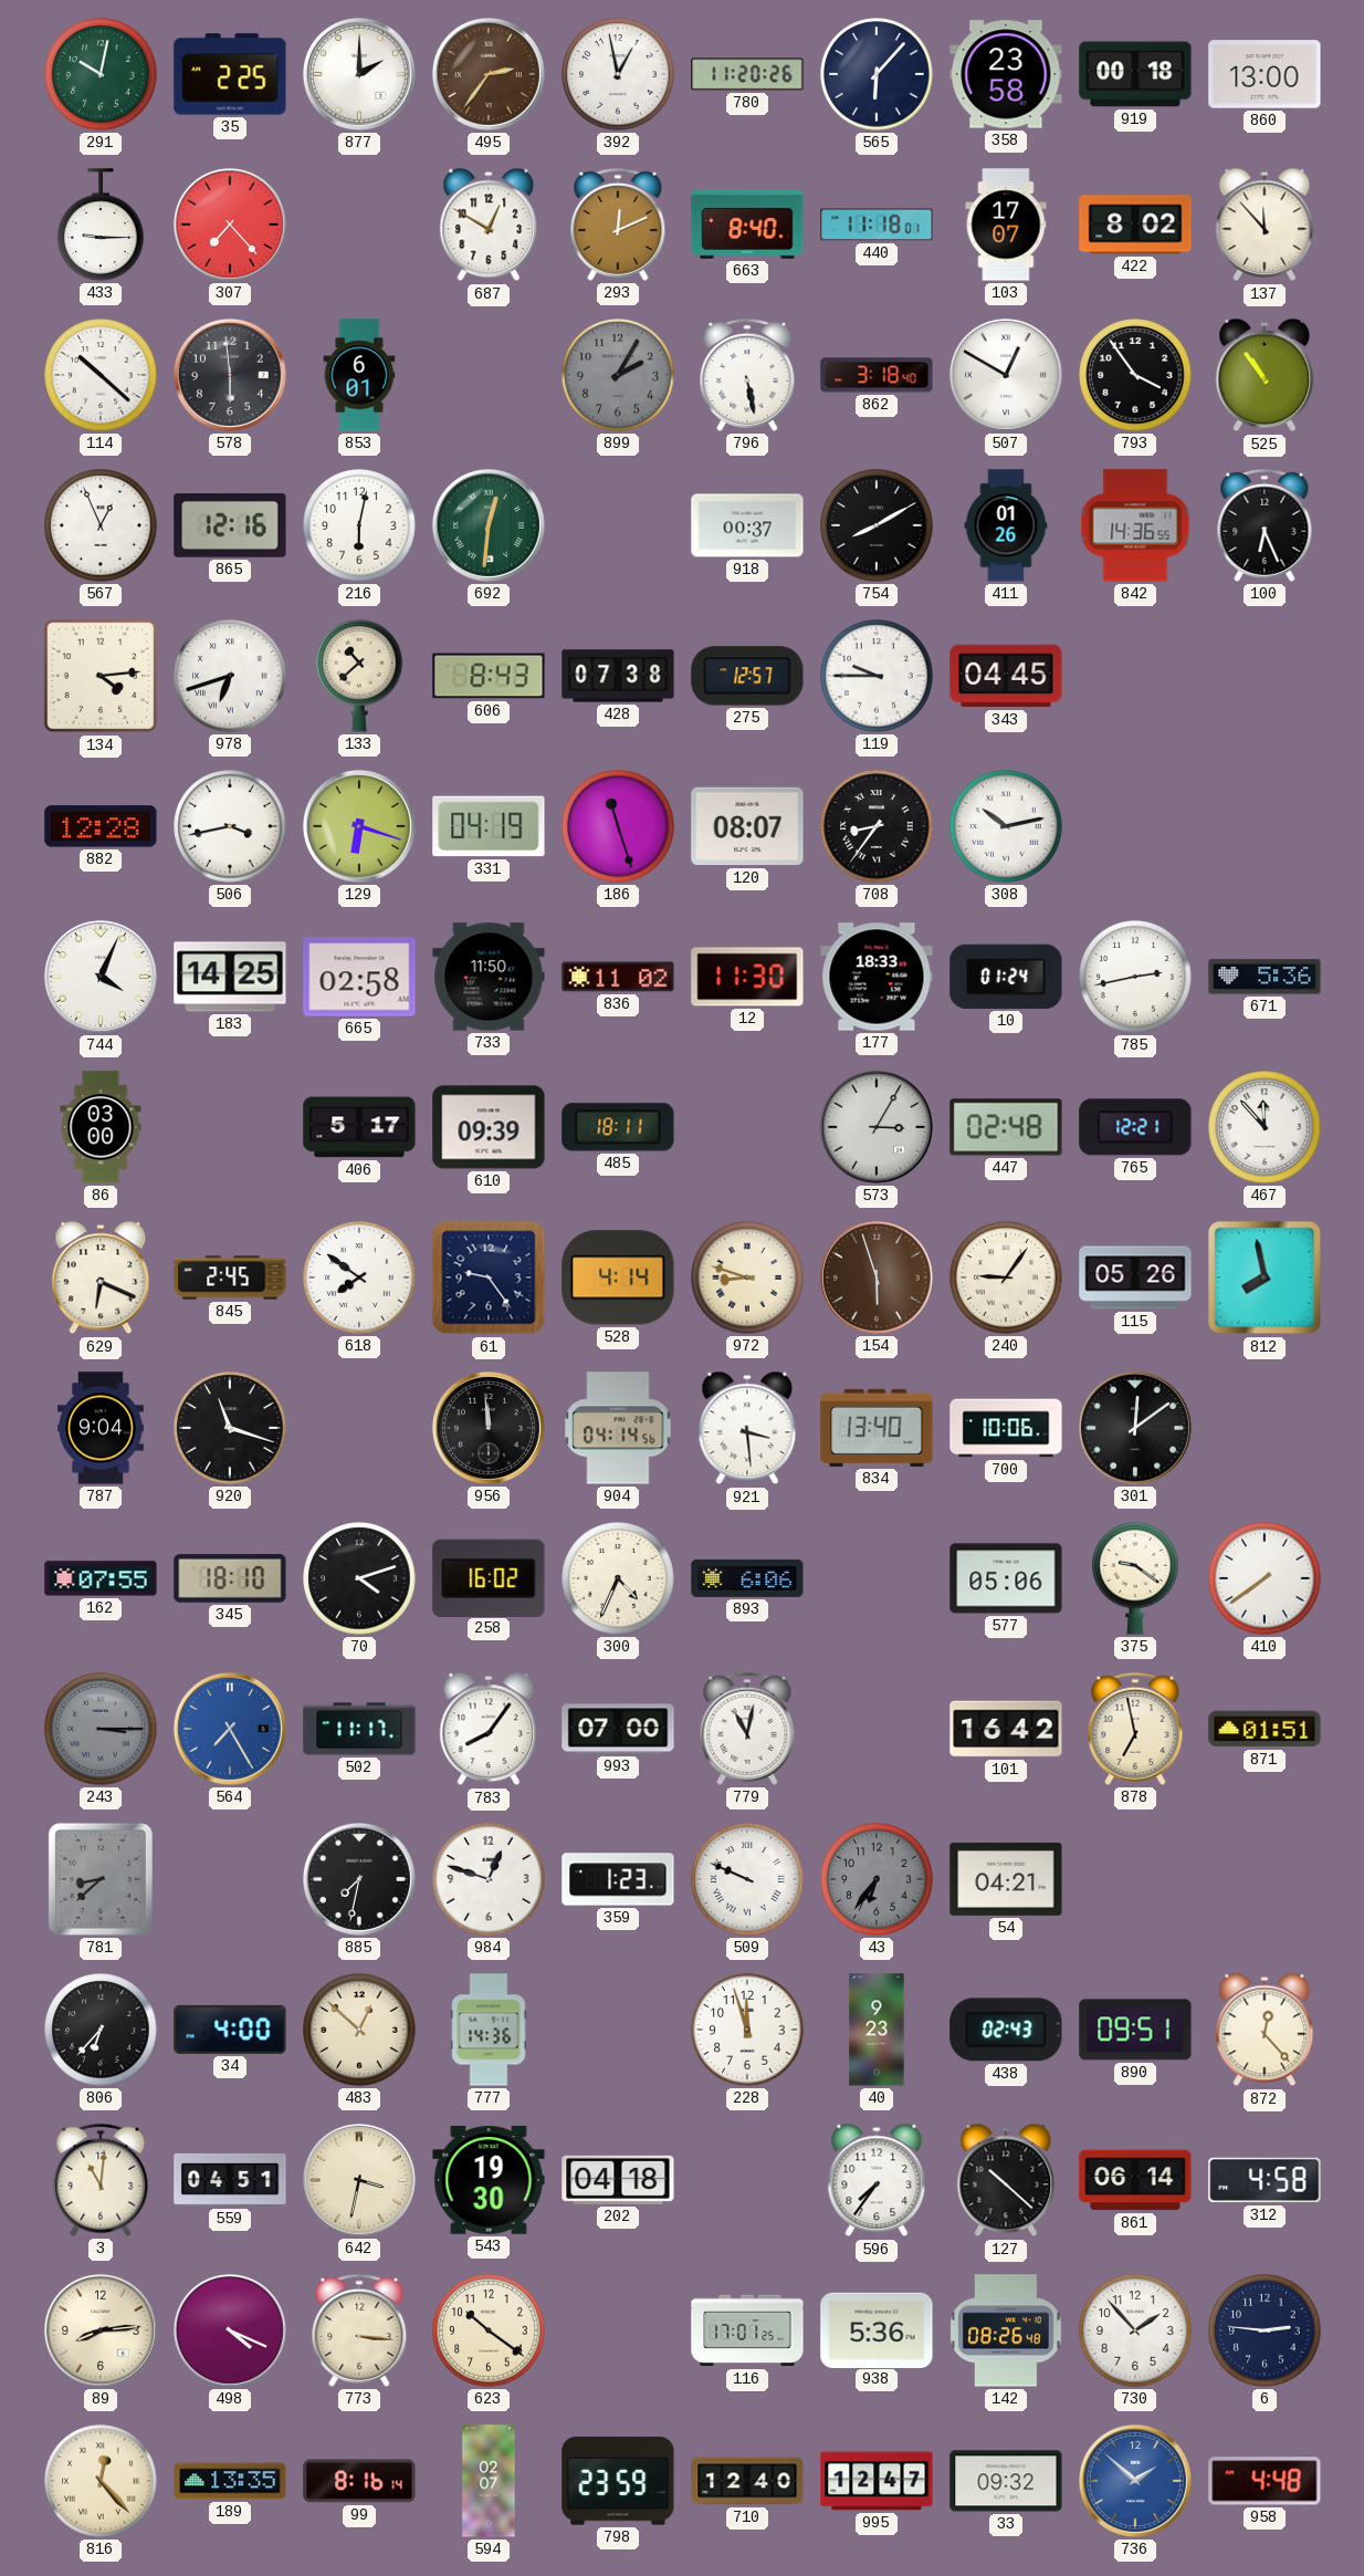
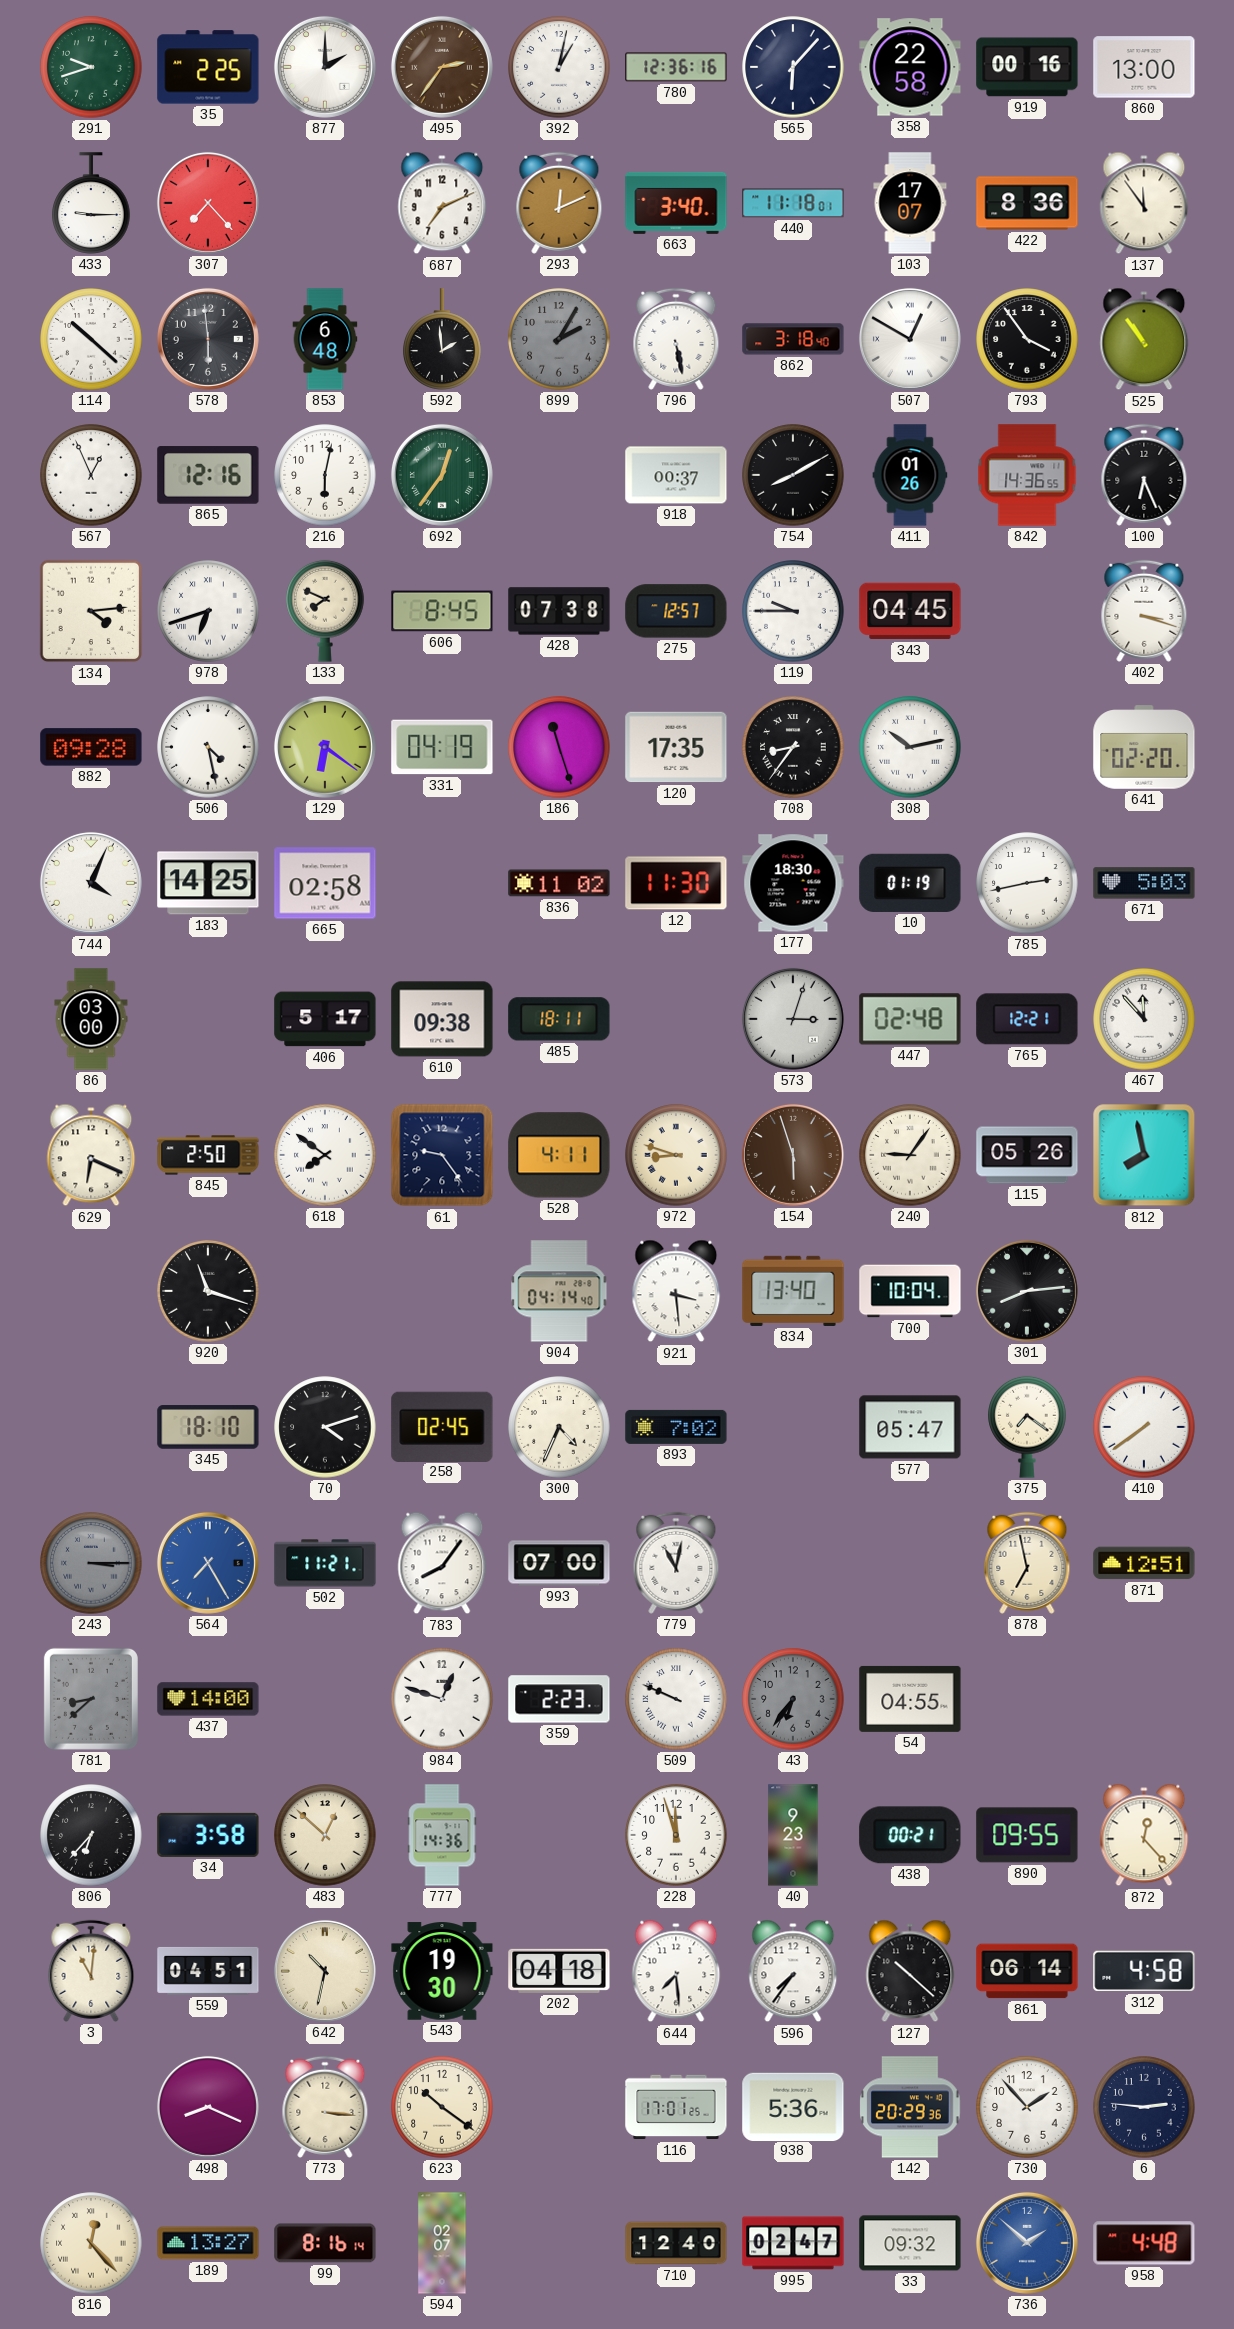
291: 10:02 -> 9:42
392: 12:58 -> 1:02
780: 11:20 -> 12:36
358: 23:58 -> 22:58
919: 00:18 -> 00:16
687: 12:50 -> 7:11
663: 8:40 -> 3:40
422: 8:02 -> 8:36
137: 11:53 -> 11:54
853: 6:01 -> 6:48
592: none -> 1:59
692: 12:31 -> 12:36
133: 10:38 -> 7:49
606: 8:43 -> 8:45
402: none -> 3:18
882: 12:28 -> 09:28
506: 3:43 -> 4:28
129: 6:18 -> 6:21
120: 08:07 -> 17:35
641: none -> 02:20
733: 11:50 -> none
177: 18:33 -> 18:30
10: 01:24 -> 01:19
671: 5:36 -> 5:03
610: 09:39 -> 09:38
573: 3:05 -> 3:03
845: 2:45 -> 2:50
528: 4:14 -> 4:11
787: 9:04 -> none
956: 11:59 -> none
904: 04:14:56 -> 04:14:40
700: 10:06 -> 10:04
301: 12:09 -> 8:14
162: 07:55 -> none
258: 16:02 -> 02:45
893: 6:06 -> 7:02
577: 05:06 -> 05:47
375: 9:21 -> 7:21
502: 11:17 -> 11:21
101: 16:42 -> none
871: 01:51 -> 12:51
437: none -> 14:00
885: 7:32 -> none
359: 1:23 -> 2:23
54: 04:21 -> 04:55
34: 4:00 -> 3:58
438: 02:43 -> 00:21
890: 09:51 -> 09:55
642: 3:32 -> 10:32
644: none -> 7:29
89: 8:14 -> none
498: 4:19 -> 8:19
142: 08:26 -> 20:29
189: 13:35 -> 13:27
798: 23:59 -> none
995: 12:47 -> 02:47
